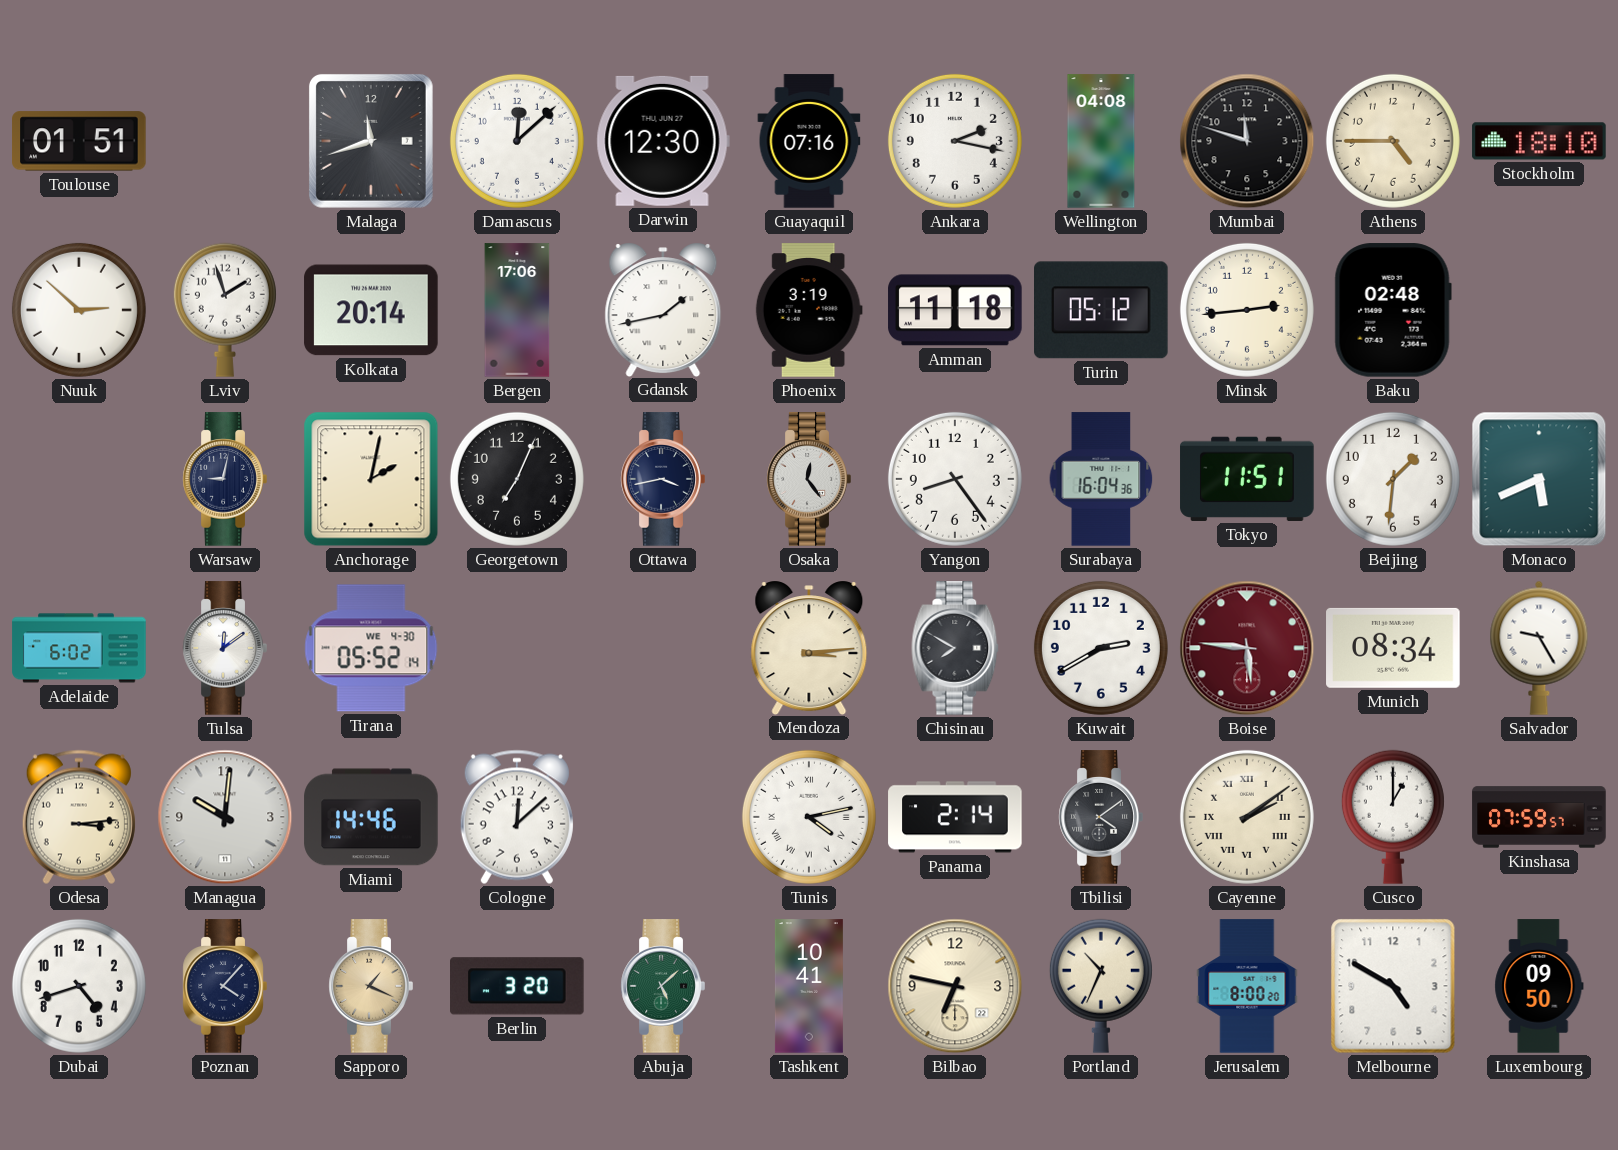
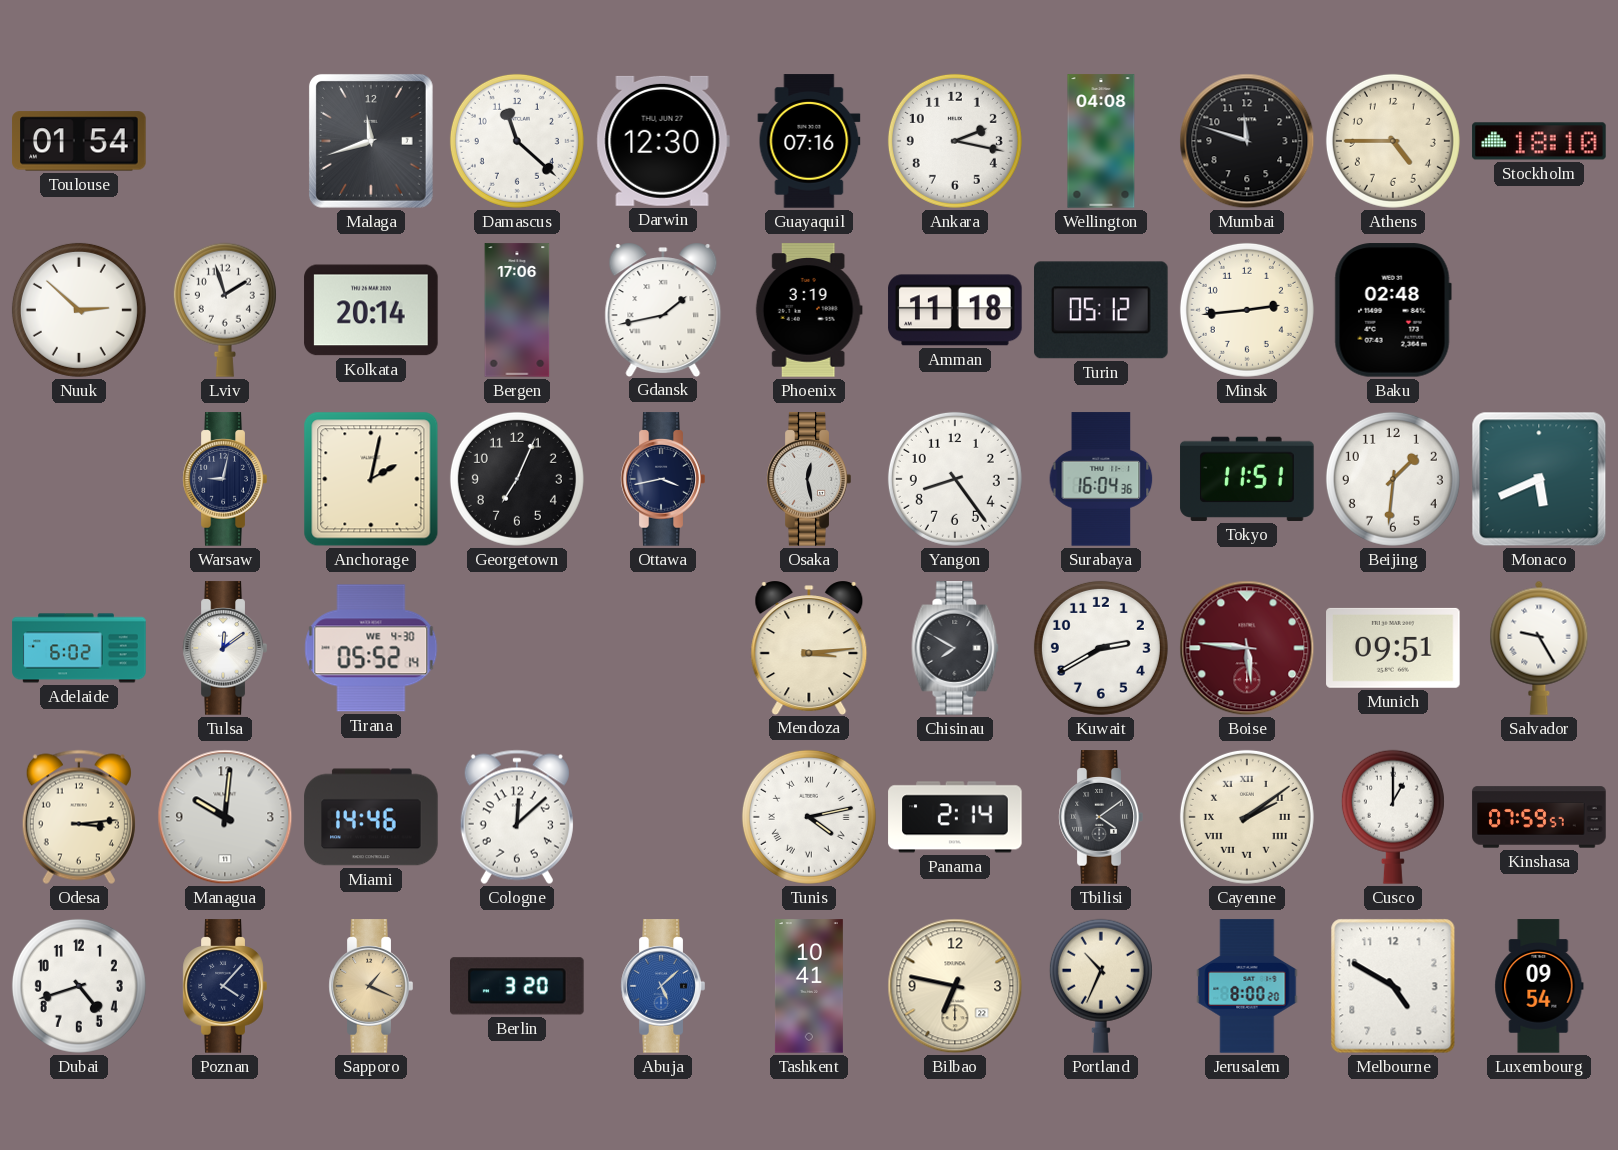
Toulouse: 01:51 -> 01:54
Damascus: 12:08 -> 11:22
Osaka: 12:24 -> 12:28
Munich: 08:34 -> 09:51
Abuja dial: green -> blue
Luxembourg: 09:50 -> 09:54
